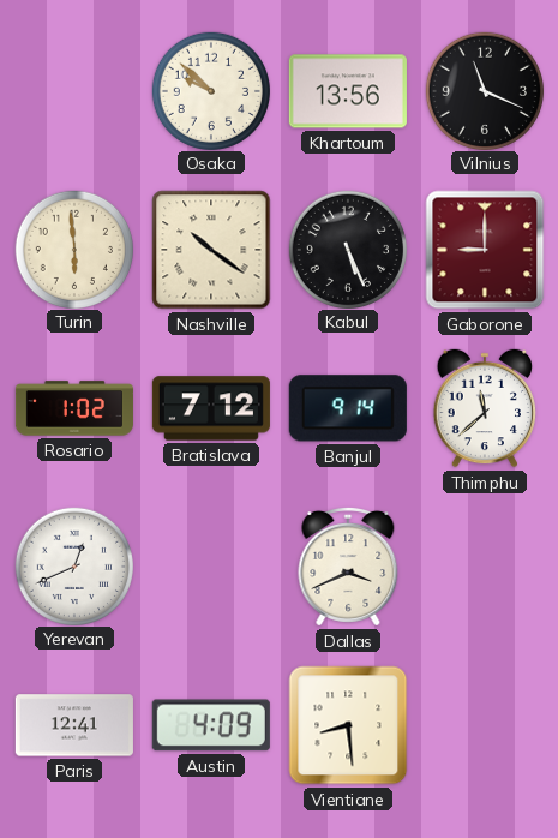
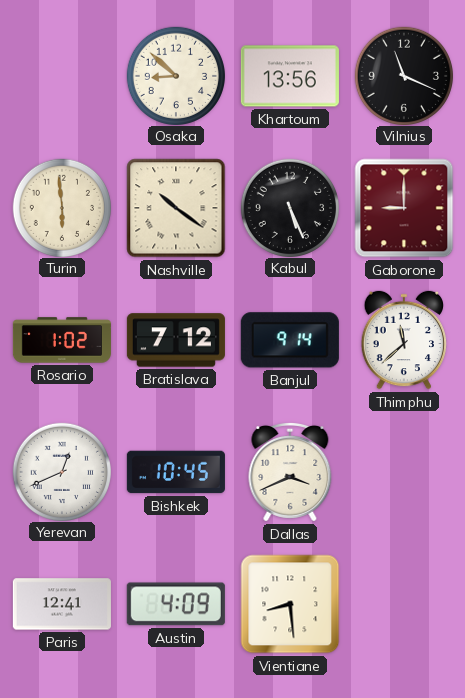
Osaka: 9:52 -> 8:52
Bishkek: none -> 10:45
